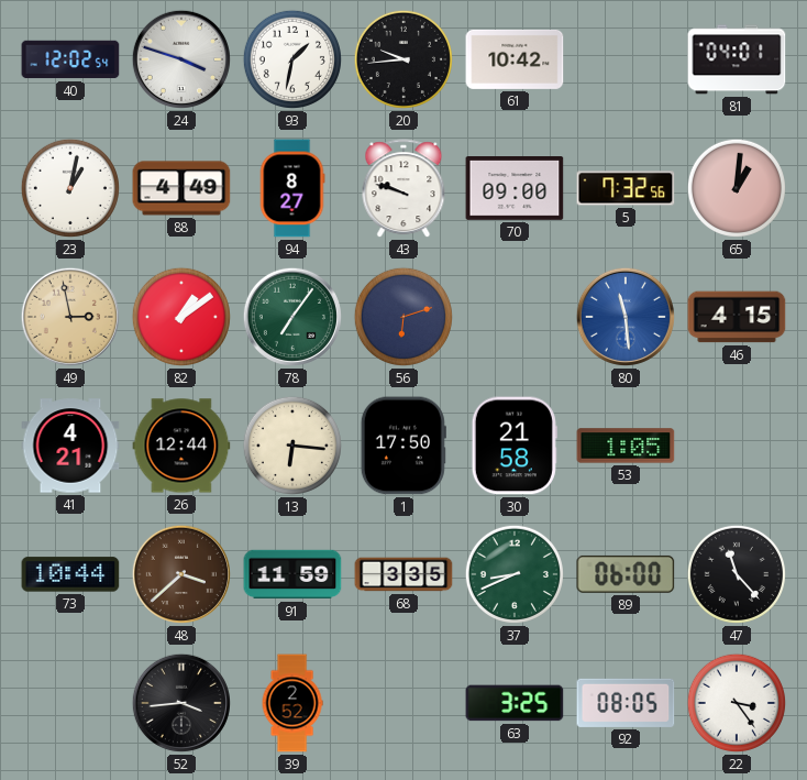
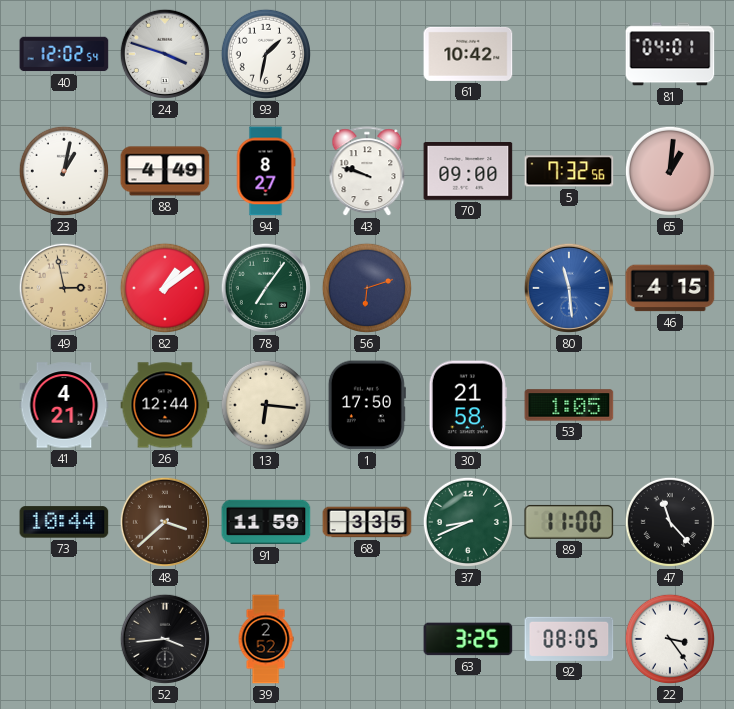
20: 9:44 -> none
89: 06:00 -> 11:00
